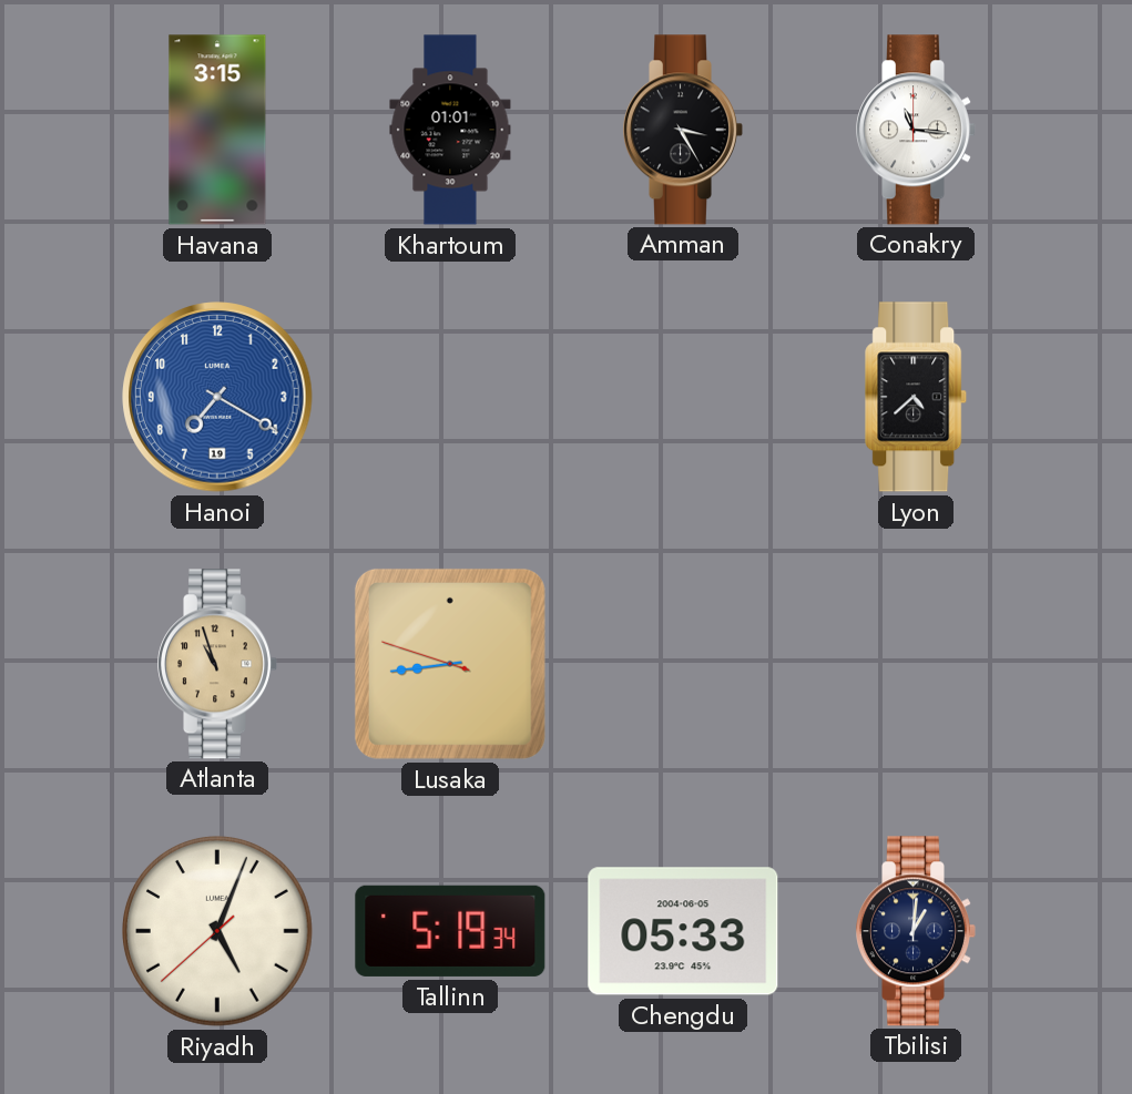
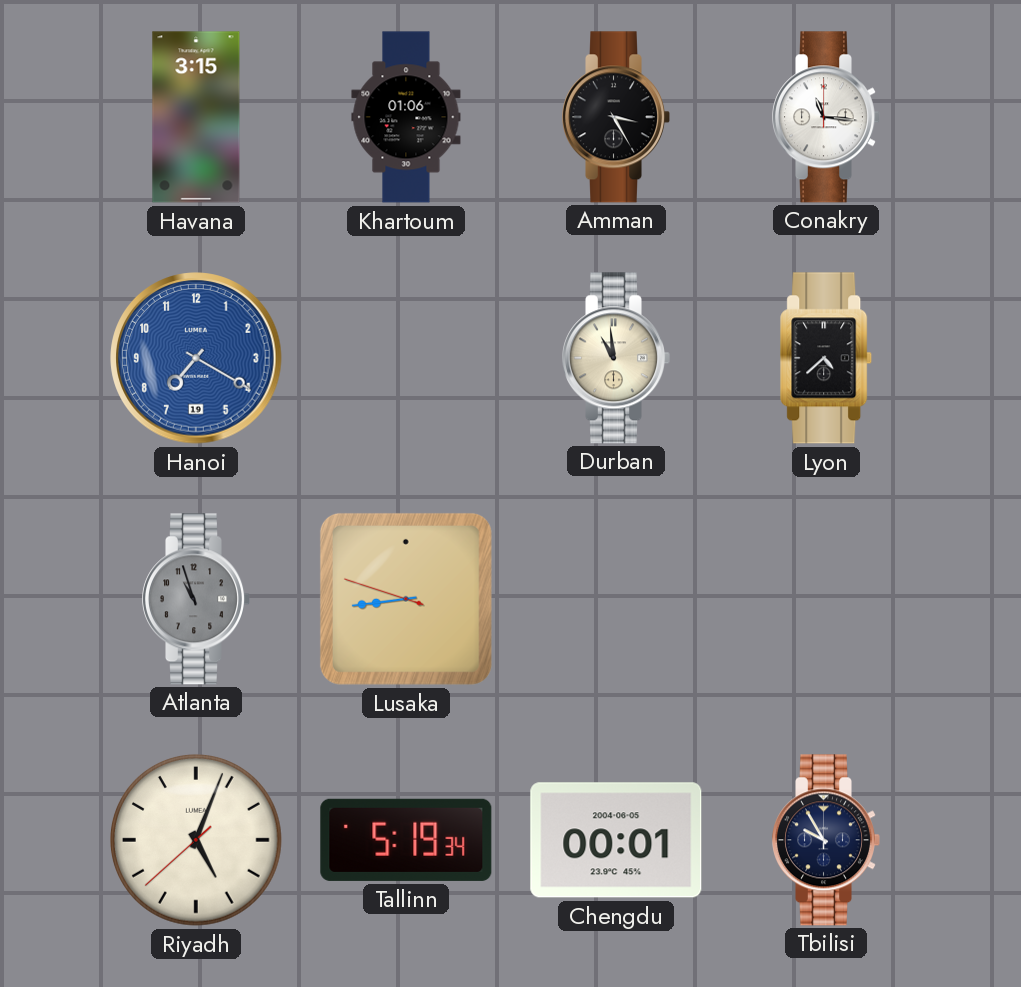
Khartoum: 01:01 -> 01:06
Durban: none -> 10:59
Atlanta dial: champagne -> grey
Chengdu: 05:33 -> 00:01
Tbilisi: 1:01 -> 9:55
